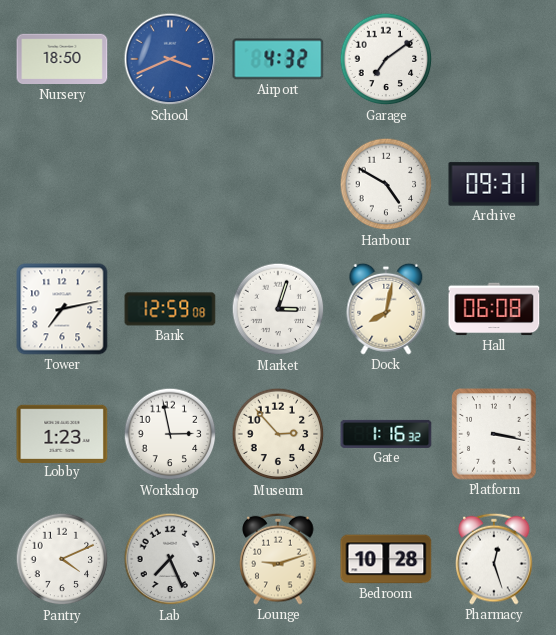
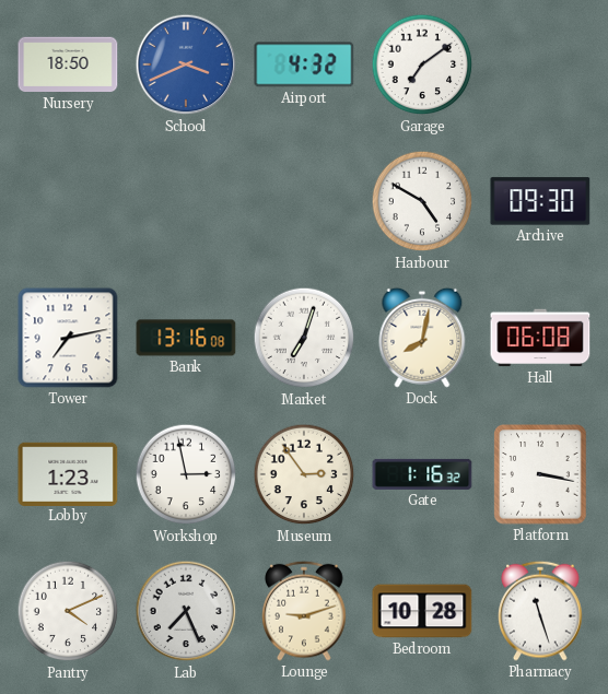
Archive: 09:31 -> 09:30
Bank: 12:59 -> 13:16
Market: 3:03 -> 7:03
Museum: 2:53 -> 2:54
Pharmacy: 12:27 -> 11:27
